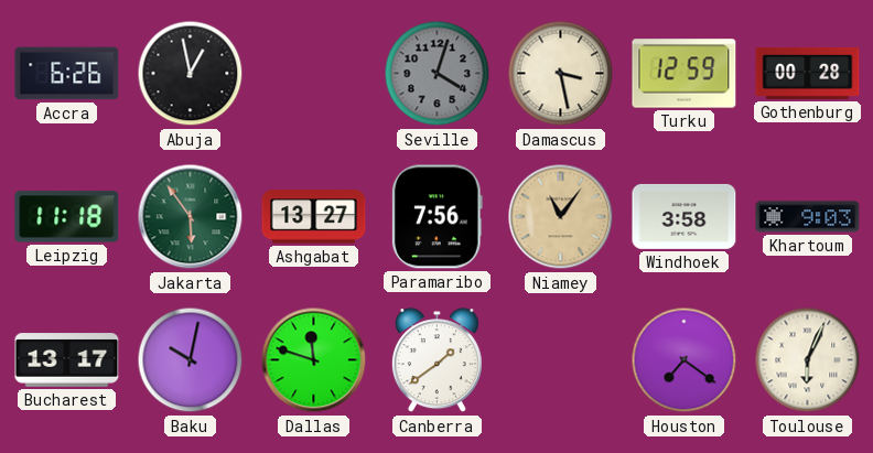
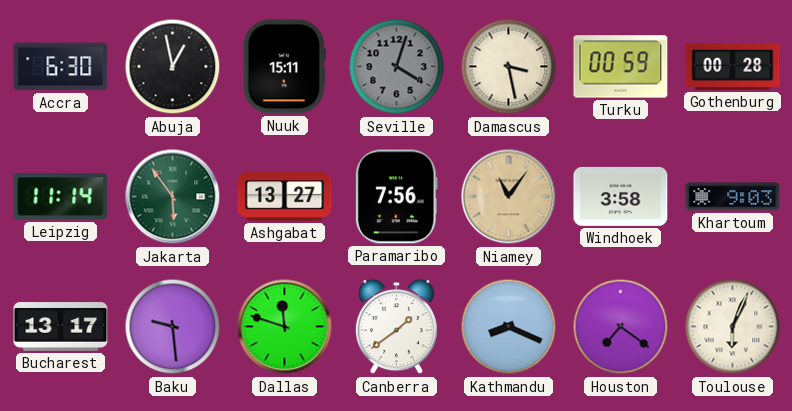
Accra: 6:26 -> 6:30
Nuuk: none -> 15:11
Turku: 12:59 -> 00:59
Leipzig: 11:18 -> 11:14
Baku: 10:02 -> 9:29
Kathmandu: none -> 8:19
